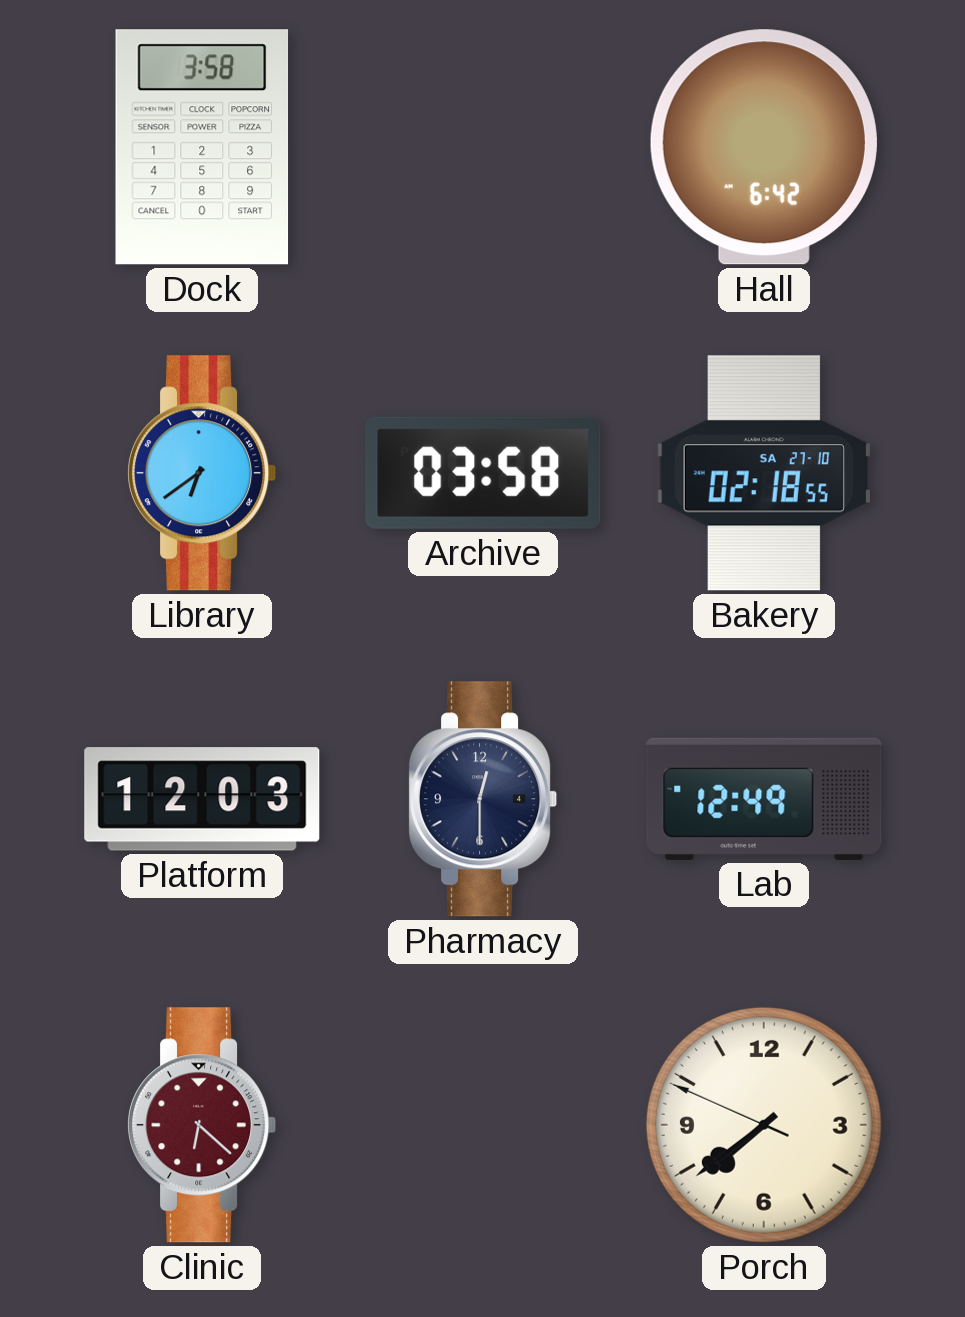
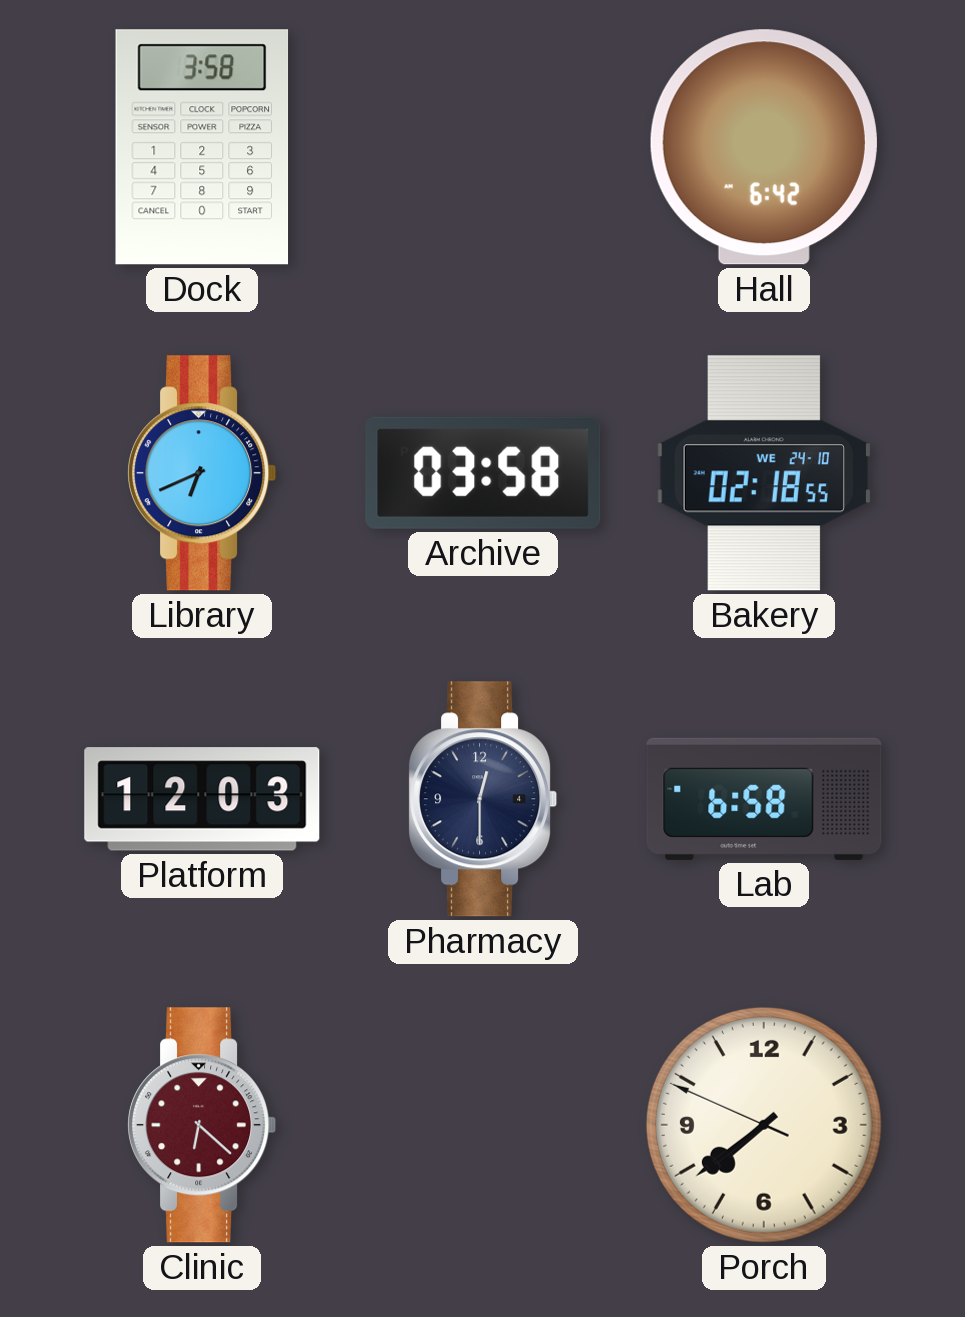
Library: 6:39 -> 6:41
Bakery date: SA 27-10 -> WE 24-10
Lab: 12:49 -> 6:58
